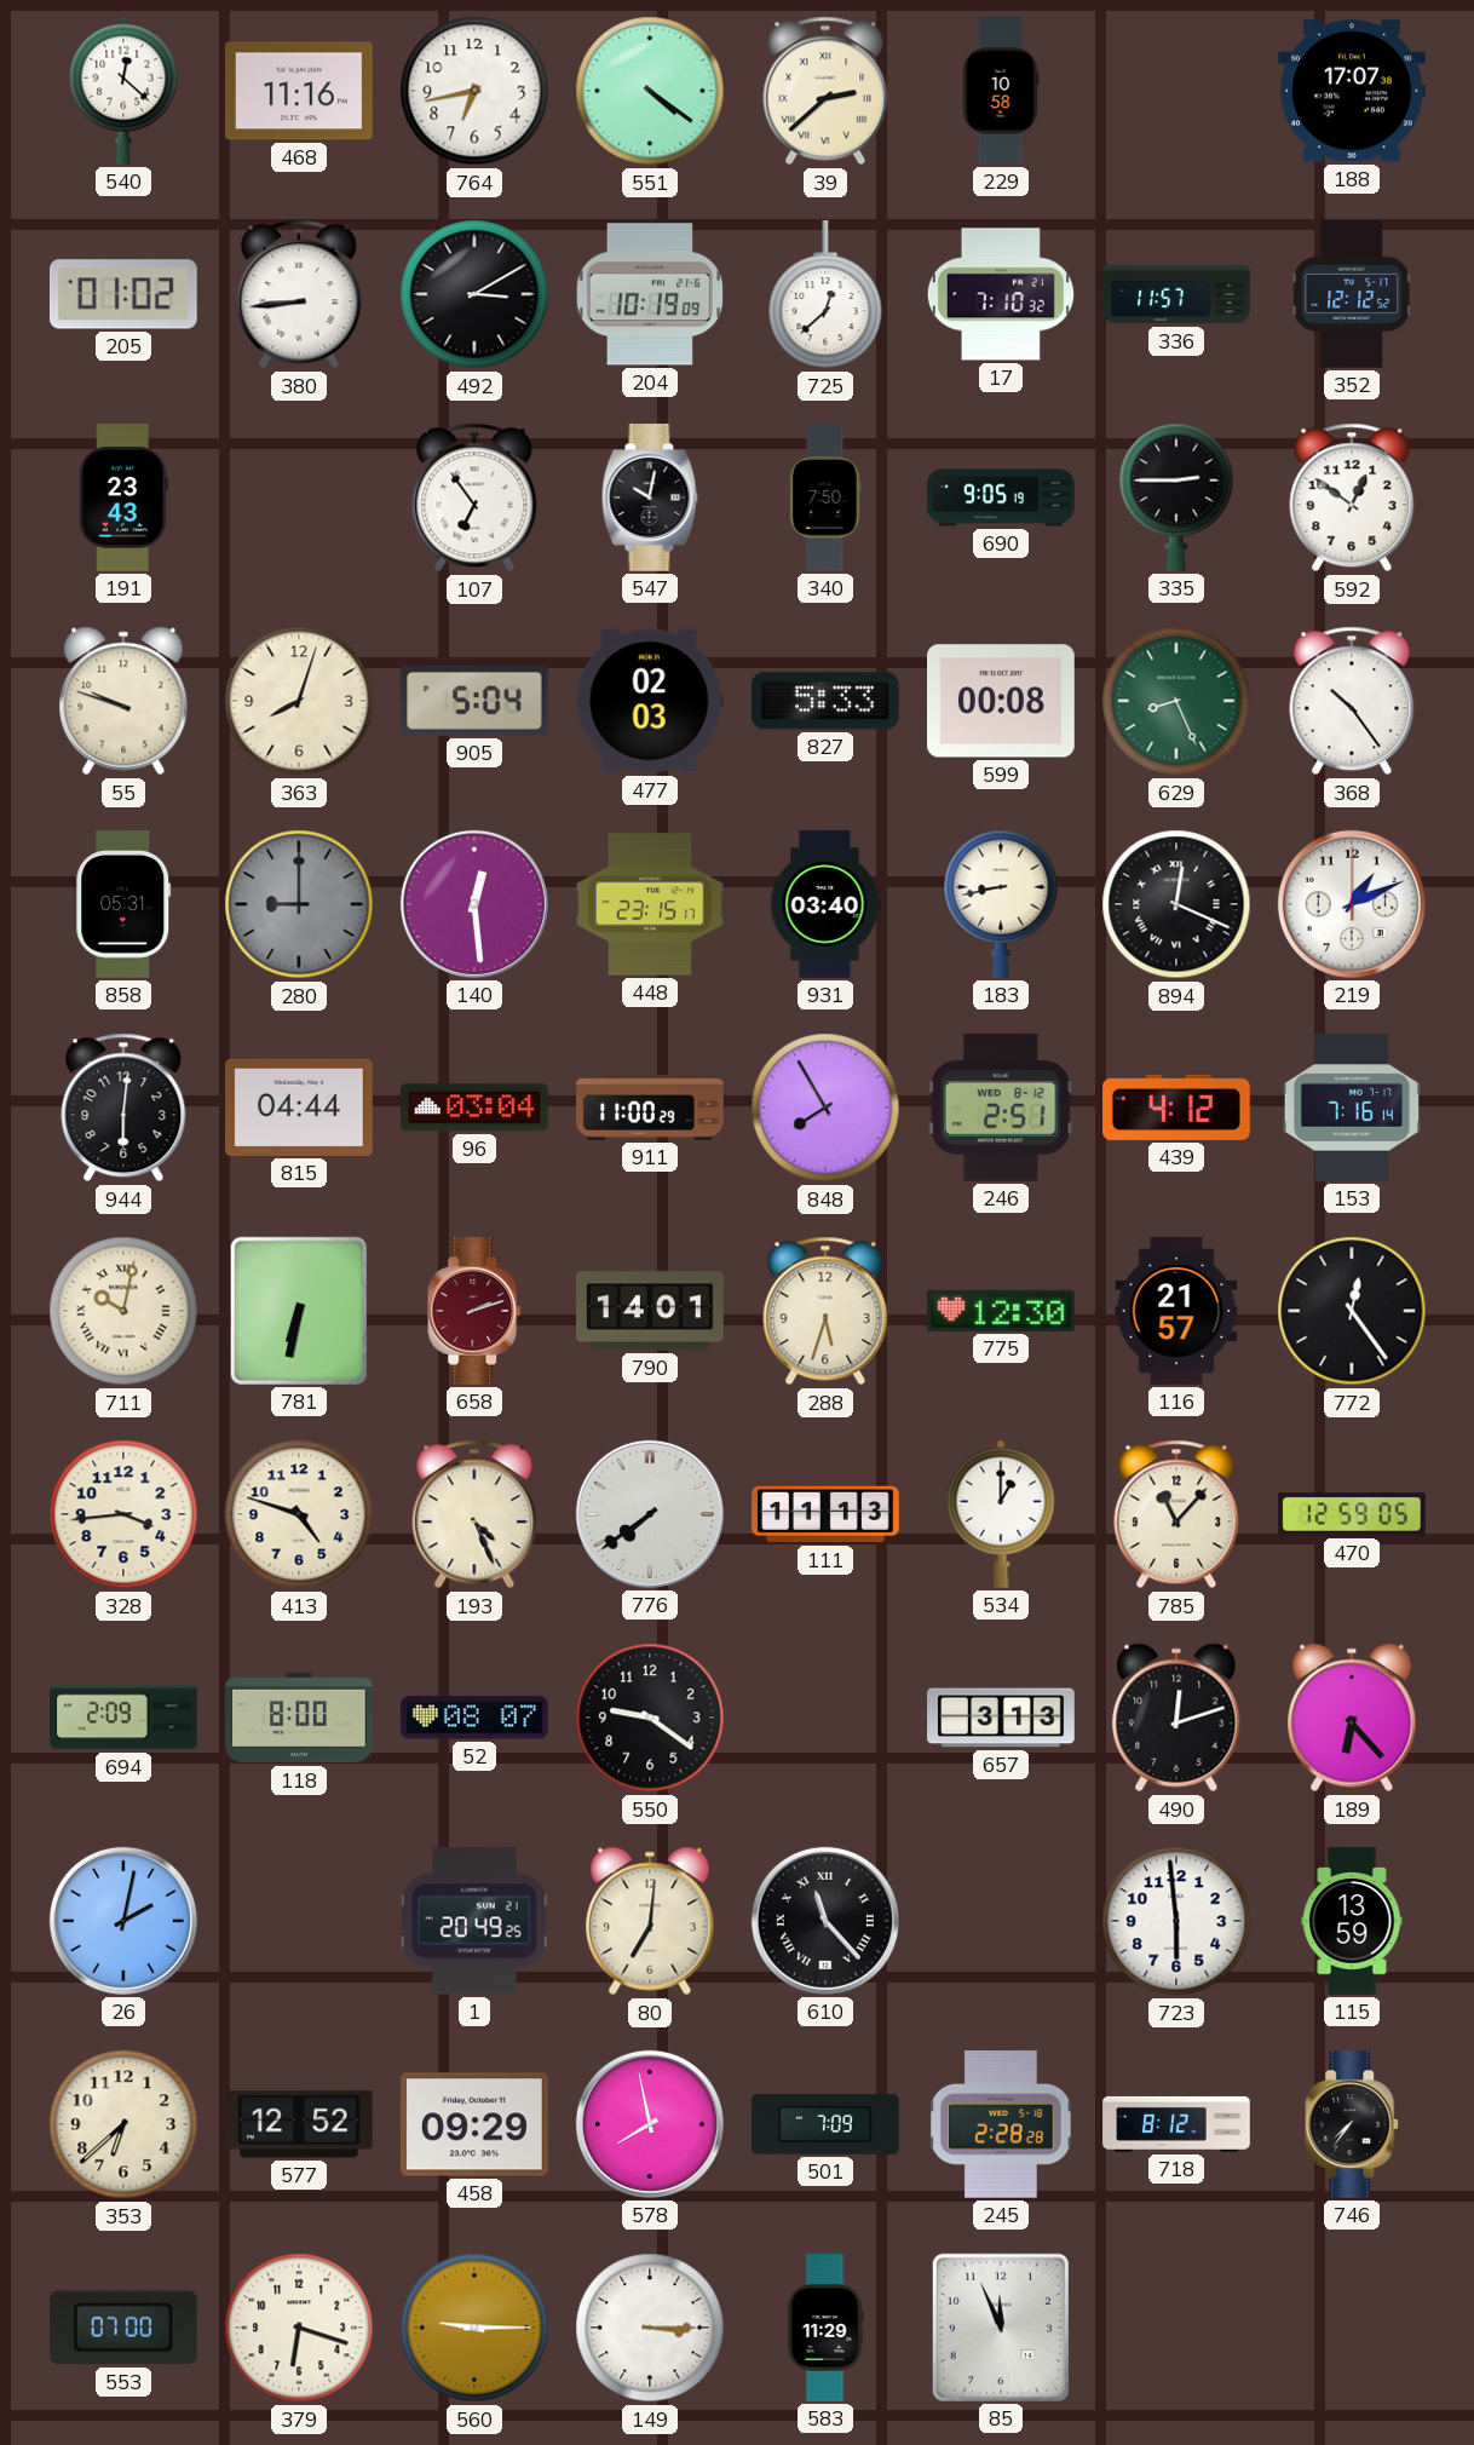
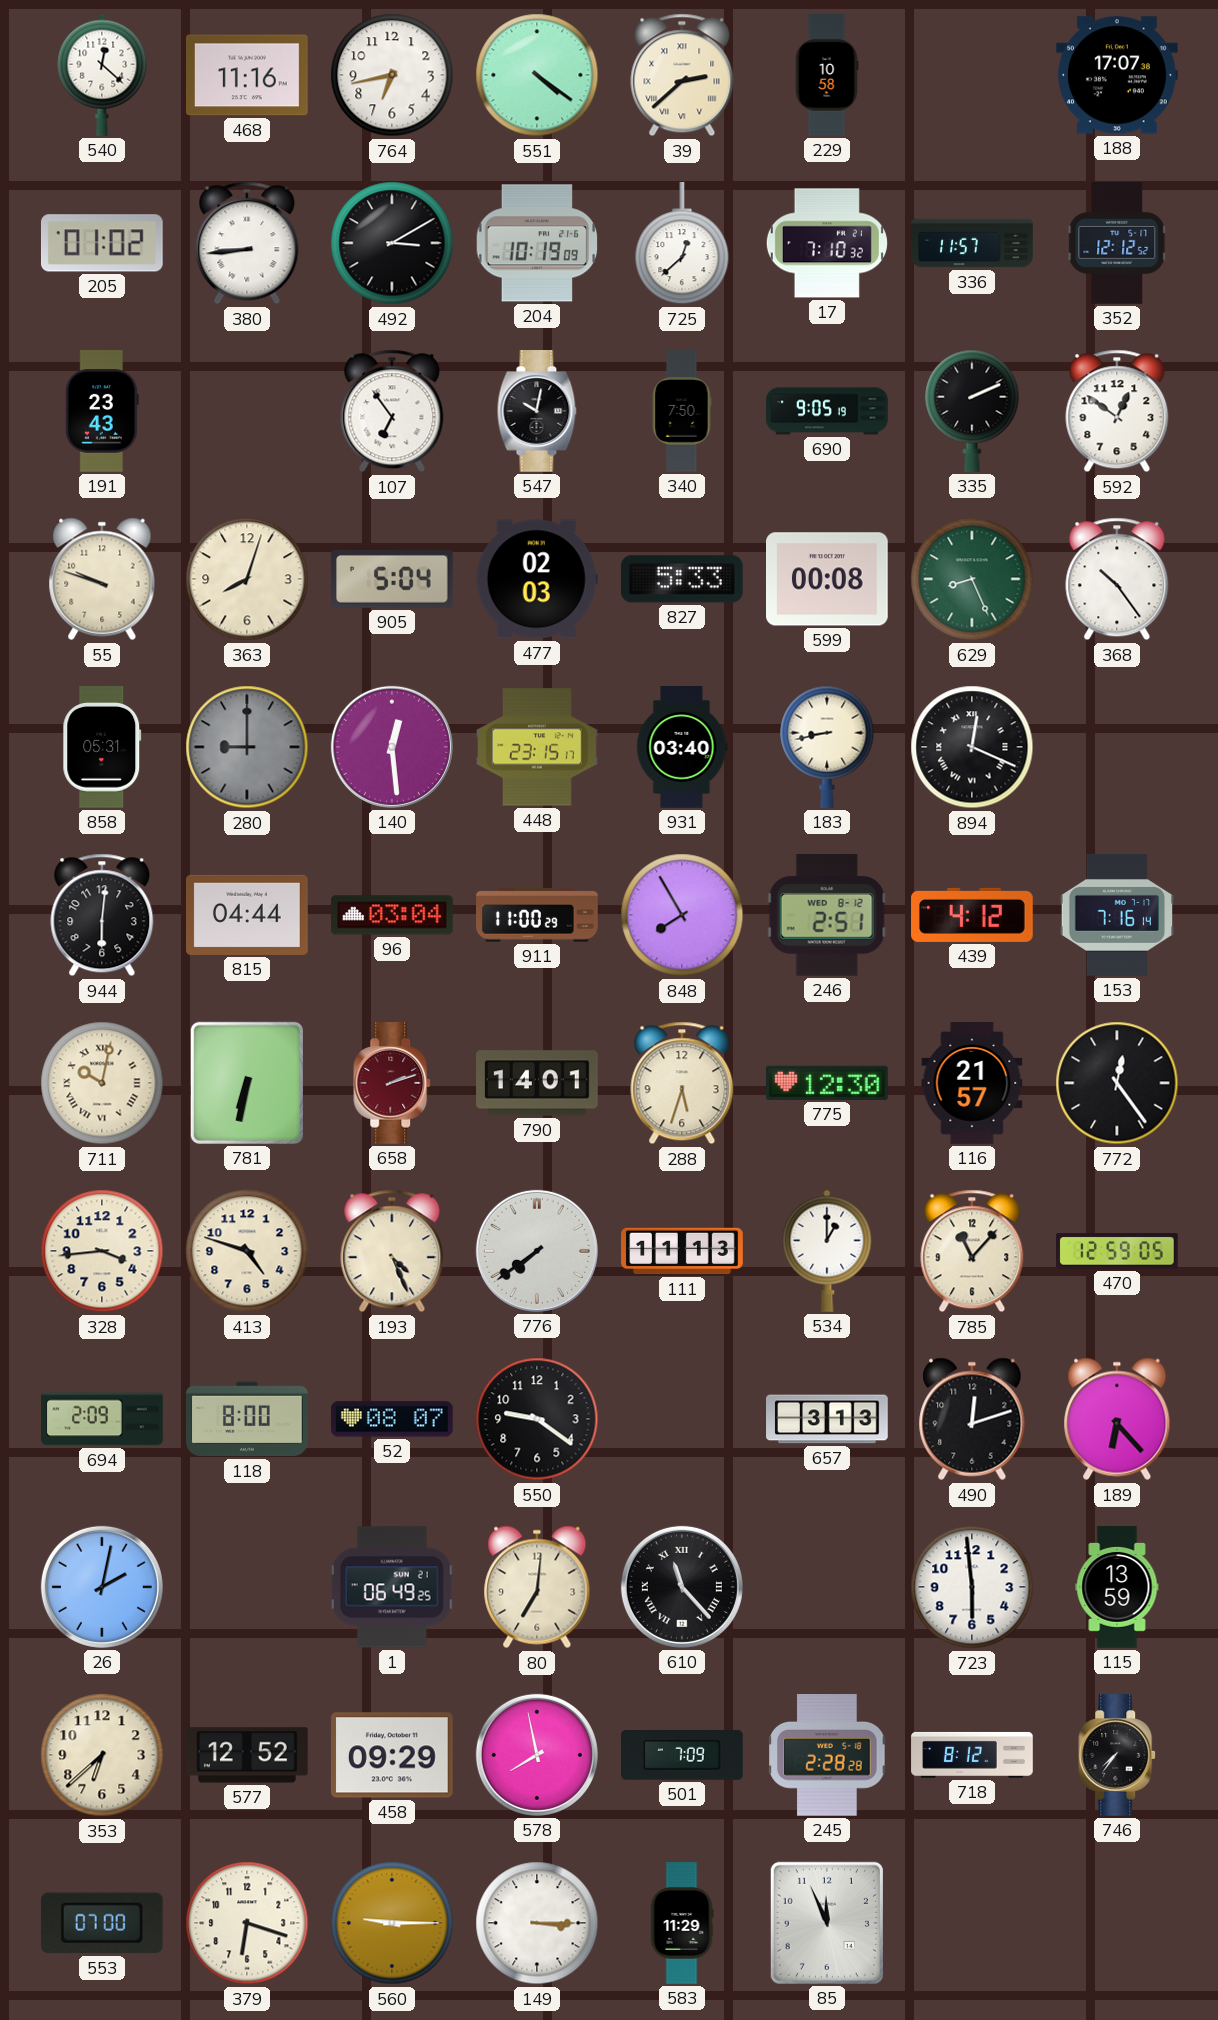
335: 2:45 -> 2:11
219: 1:11 -> none
1: 20:49 -> 06:49
